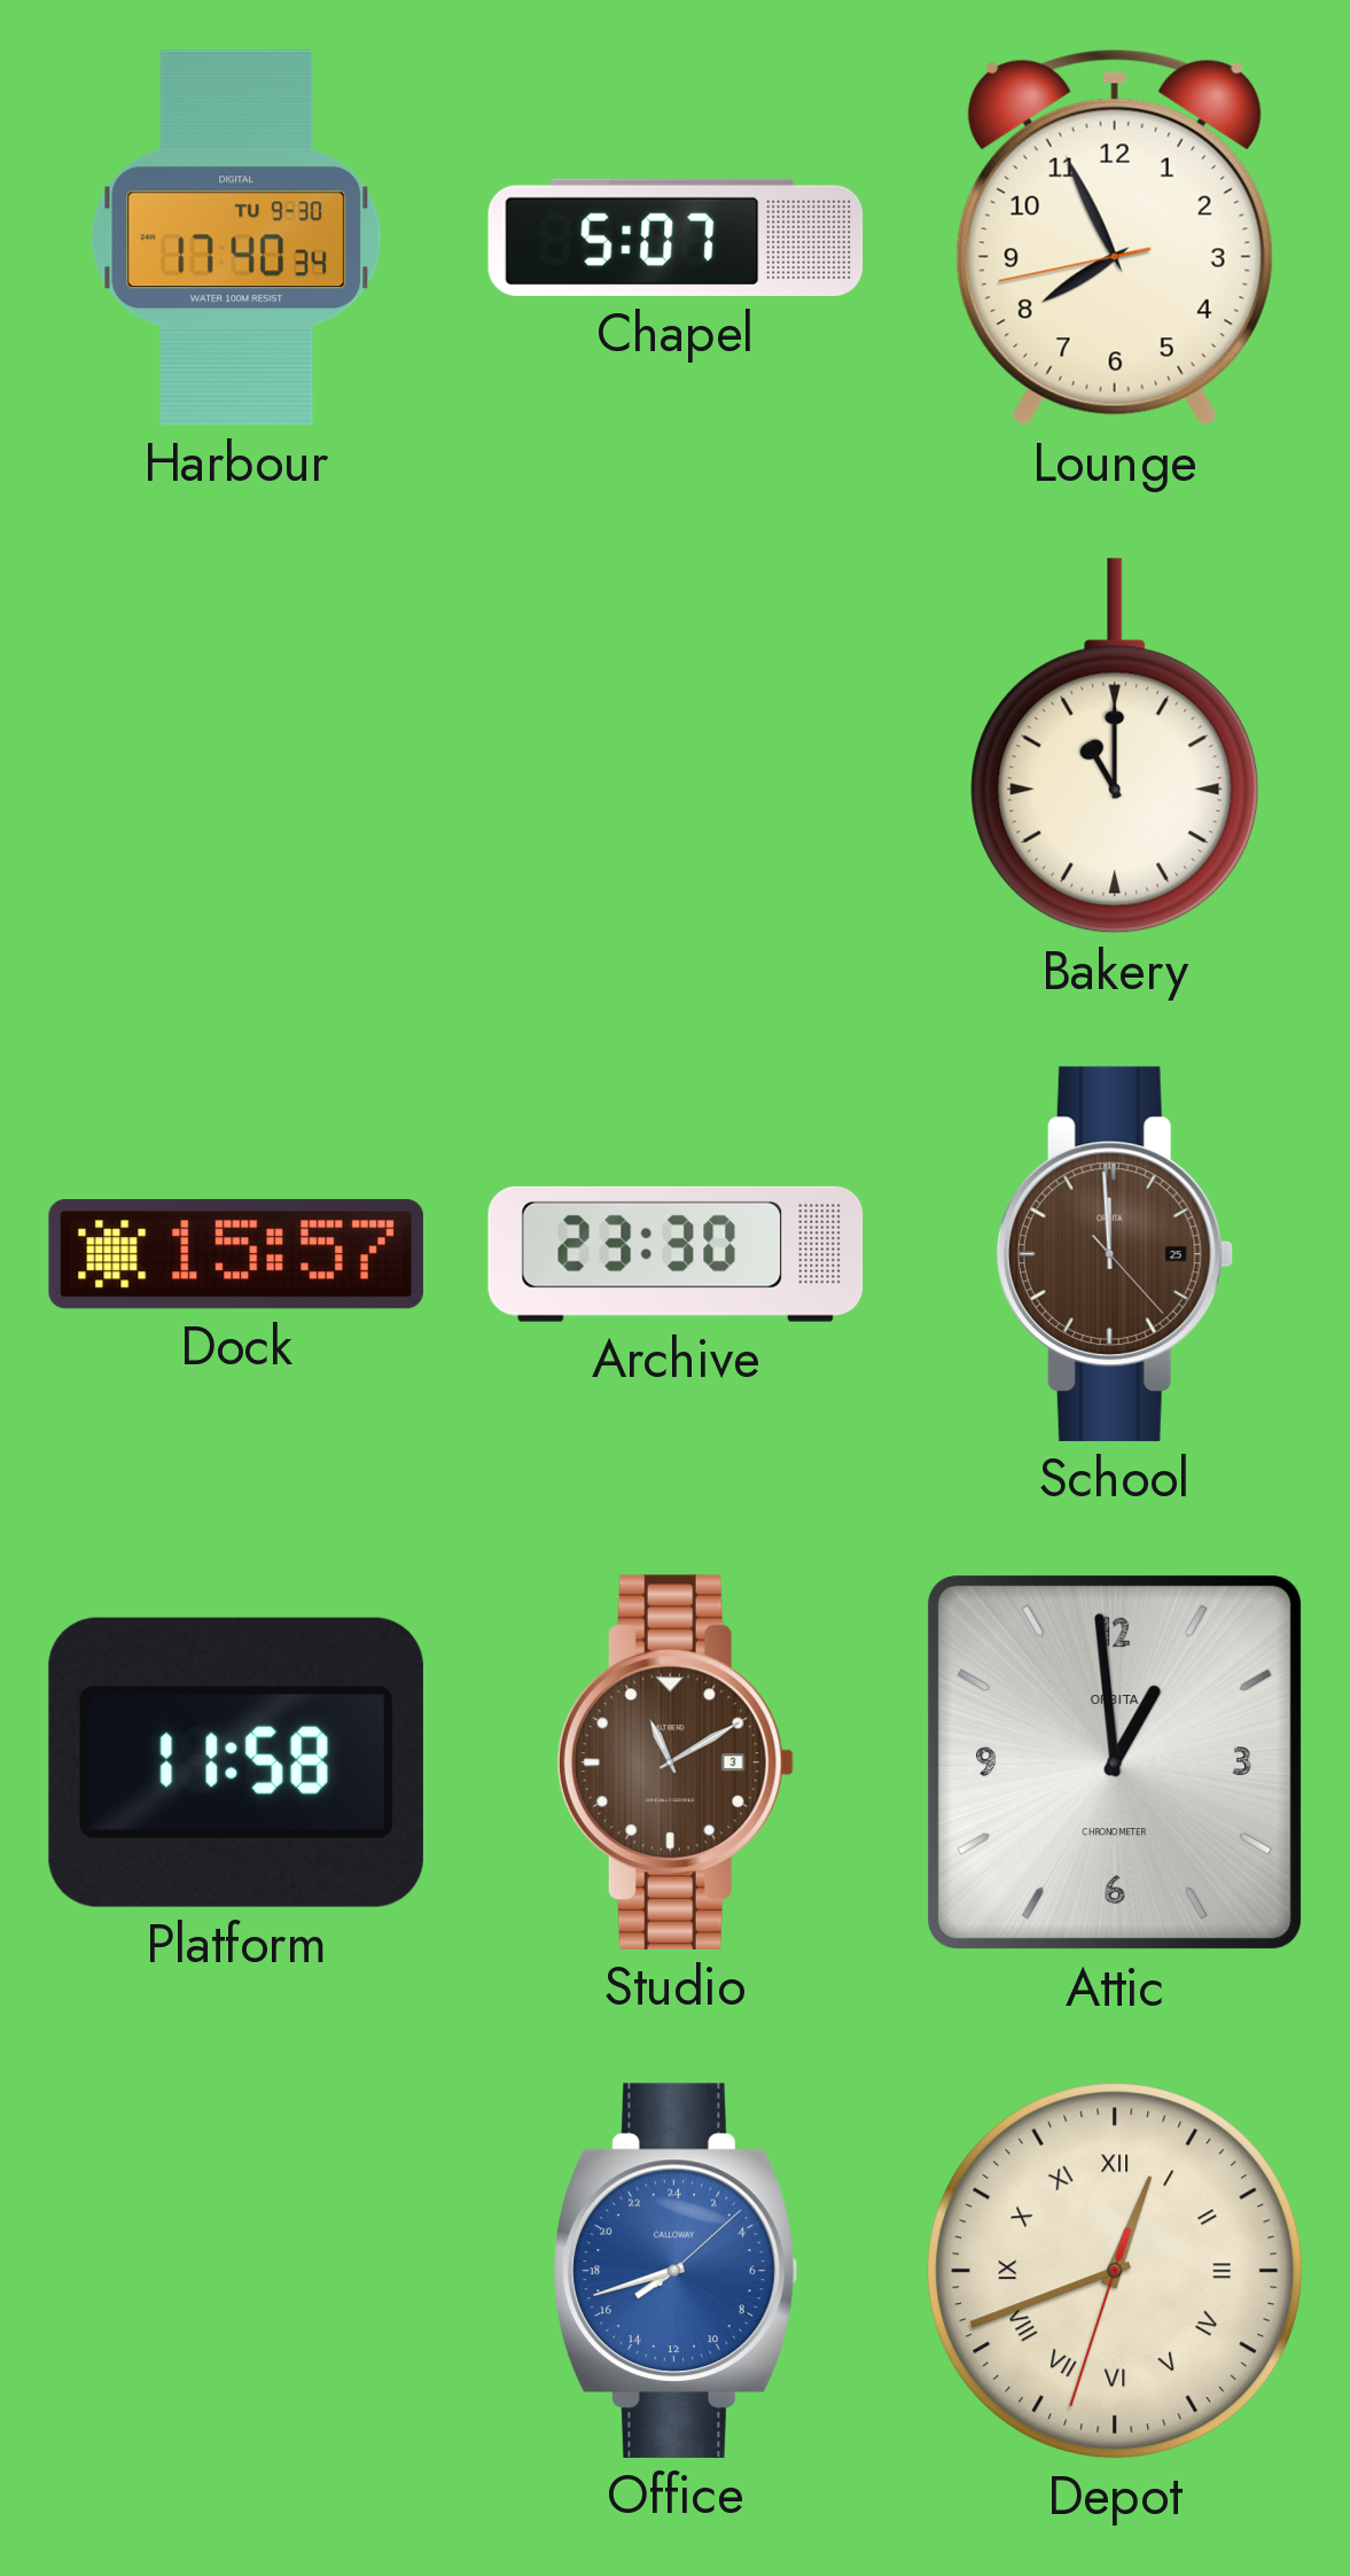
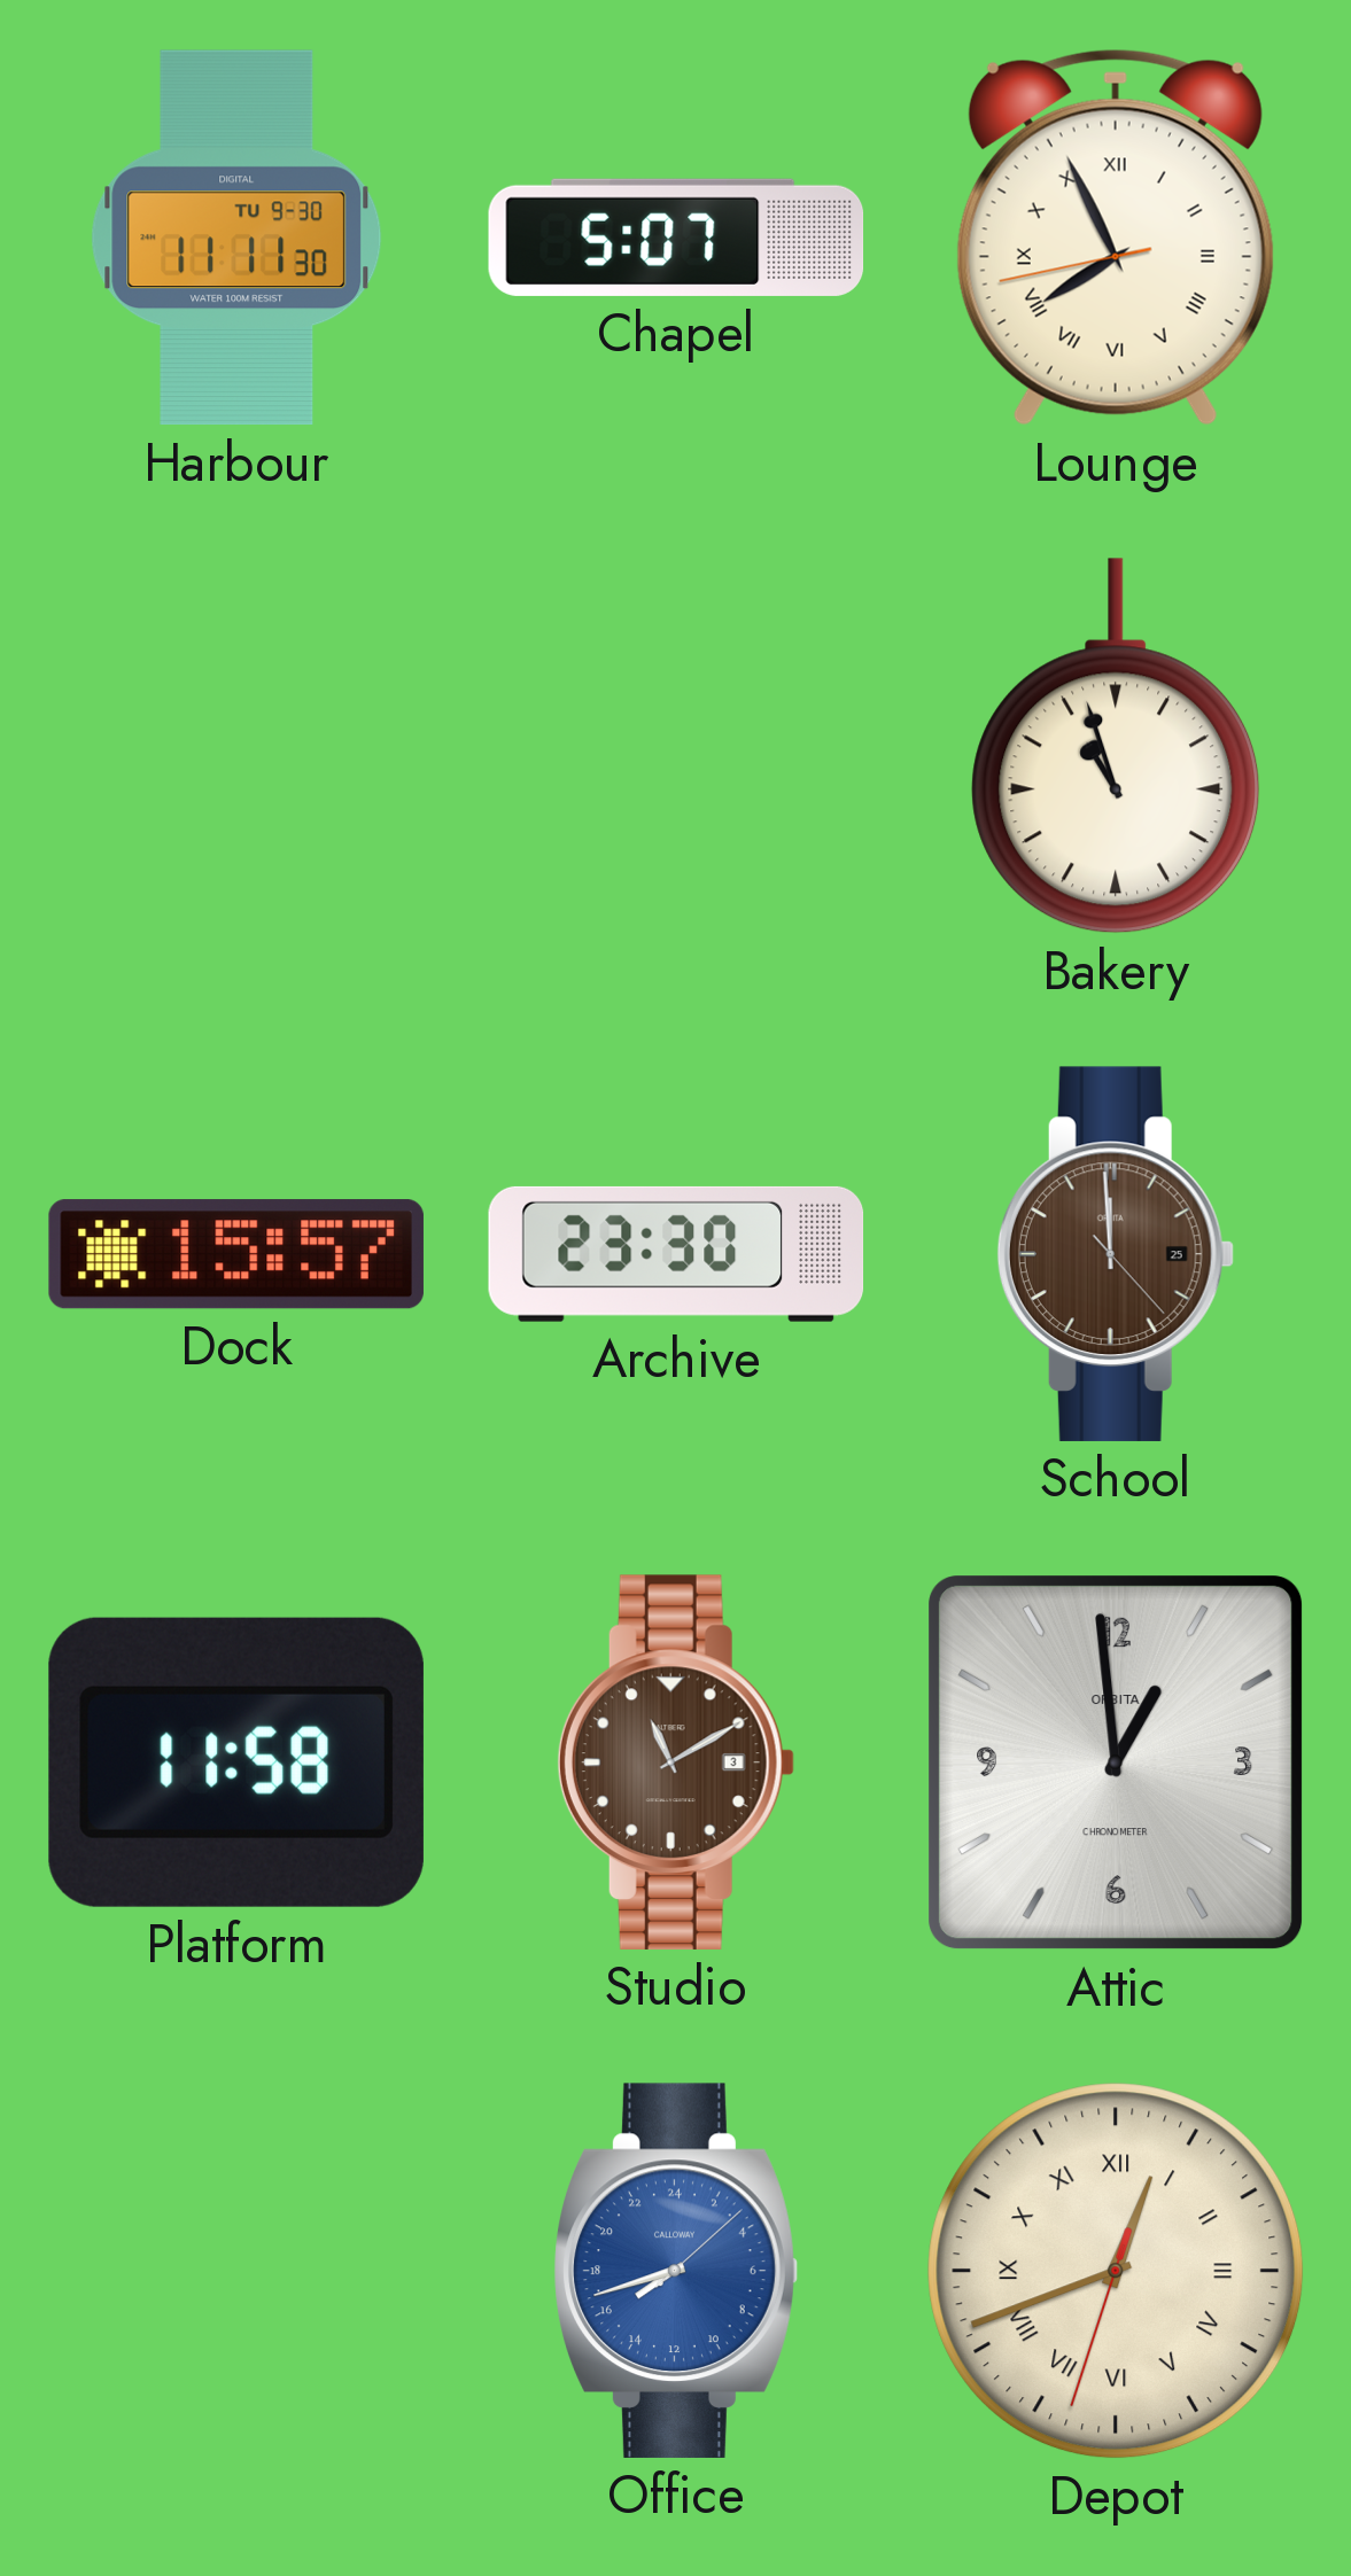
Harbour: 17:40 -> 11:11
Lounge numerals: Arabic -> Roman
Bakery: 11:00 -> 10:57
